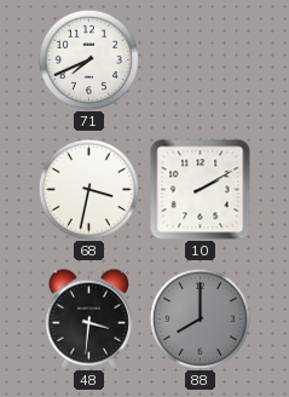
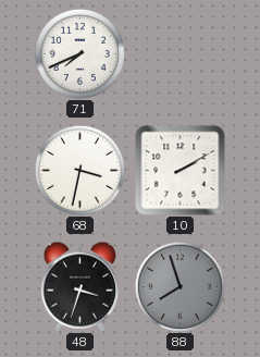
48: 3:31 -> 3:33
88: 8:00 -> 7:57
